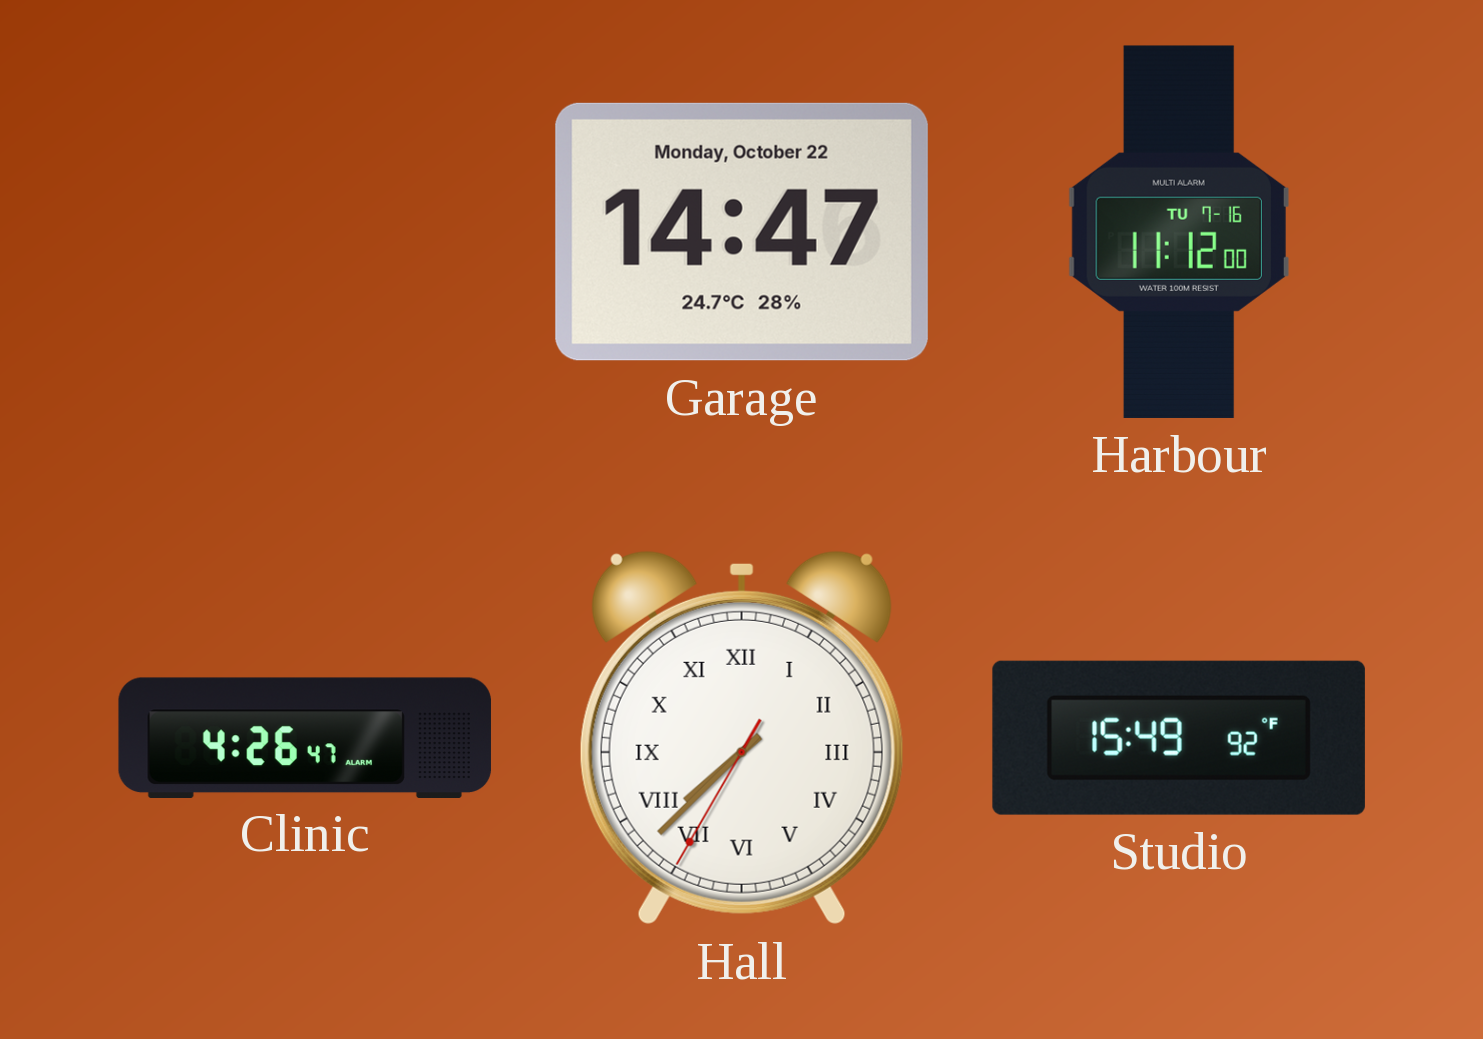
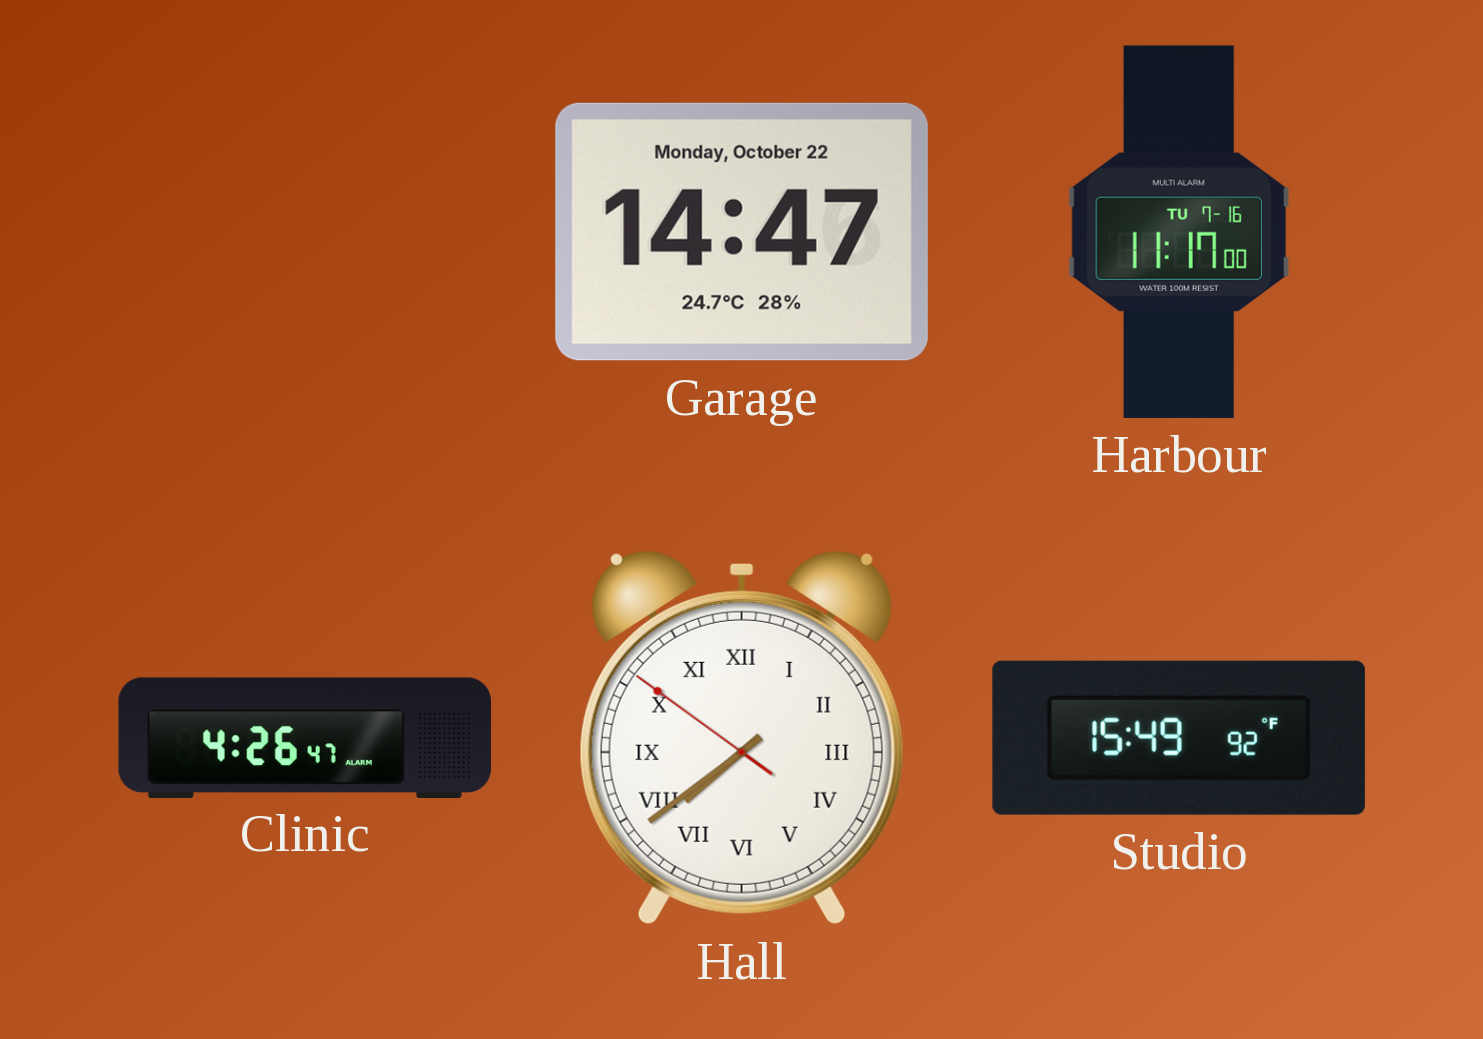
Harbour: 11:12 -> 11:17
Hall: 7:37 -> 7:38
